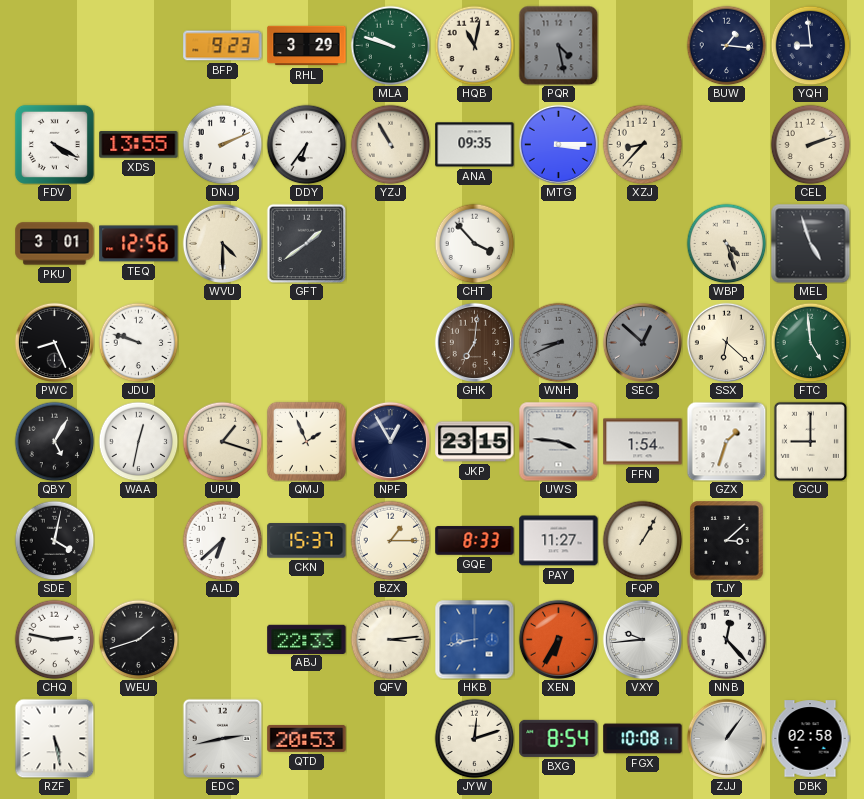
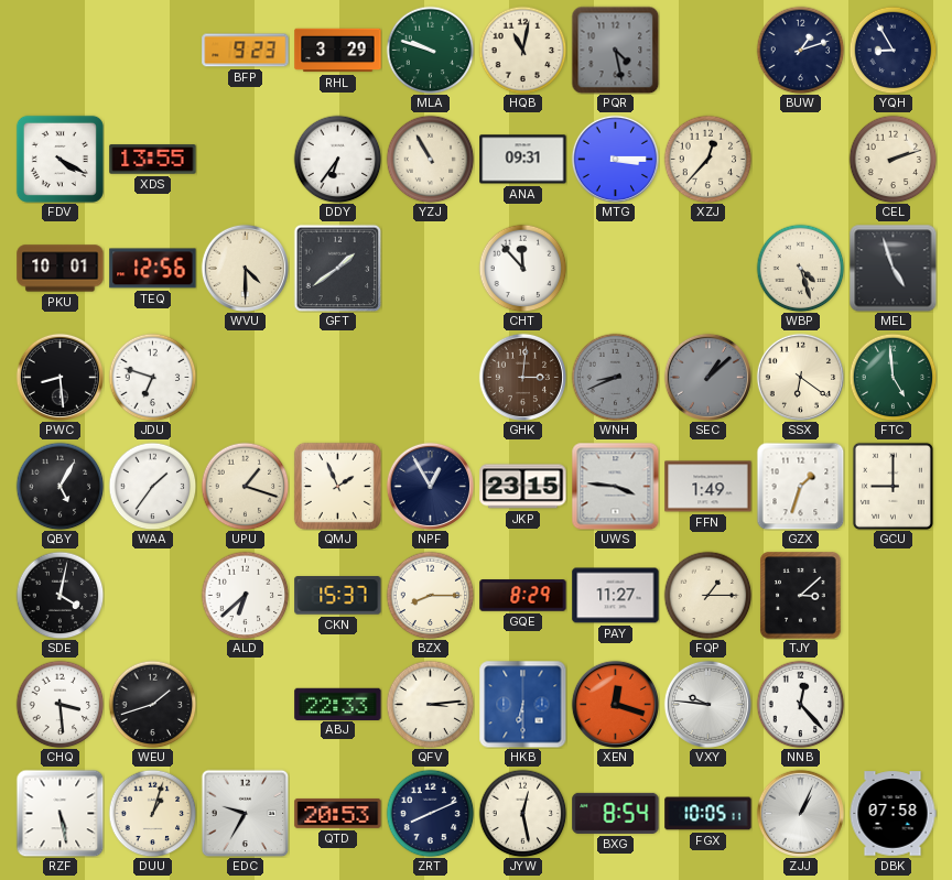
BUW: 1:16 -> 1:12
YQH: 8:59 -> 8:55
DNJ: 2:11 -> none
ANA: 09:35 -> 09:31
XZJ: 8:37 -> 12:37
PKU: 3:01 -> 10:01
CHT: 3:53 -> 11:53
PWC: 8:26 -> 8:29
JDU: 9:48 -> 6:48
GHK: 7:01 -> 3:01
SEC: 12:52 -> 1:08
SSX: 6:22 -> 6:21
WAA: 12:32 -> 1:36
FFN: 1:54 -> 1:49
BZX: 1:15 -> 8:15
GQE: 8:33 -> 8:29
FQP: 1:05 -> 1:15
CHQ: 2:47 -> 3:29
HKB: 8:43 -> 6:30
XEN: 6:35 -> 12:18
VXY: 9:44 -> 9:46
DUU: none -> 1:03
EDC: 2:43 -> 9:35
ZRT: none -> 8:11
JYW: 12:12 -> 12:28
FGX: 10:08 -> 10:05
ZJJ: 1:06 -> 1:04
DBK: 02:58 -> 07:58
